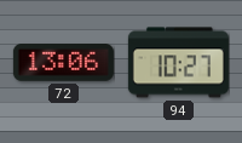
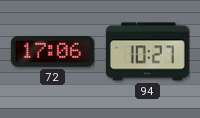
72: 13:06 -> 17:06
